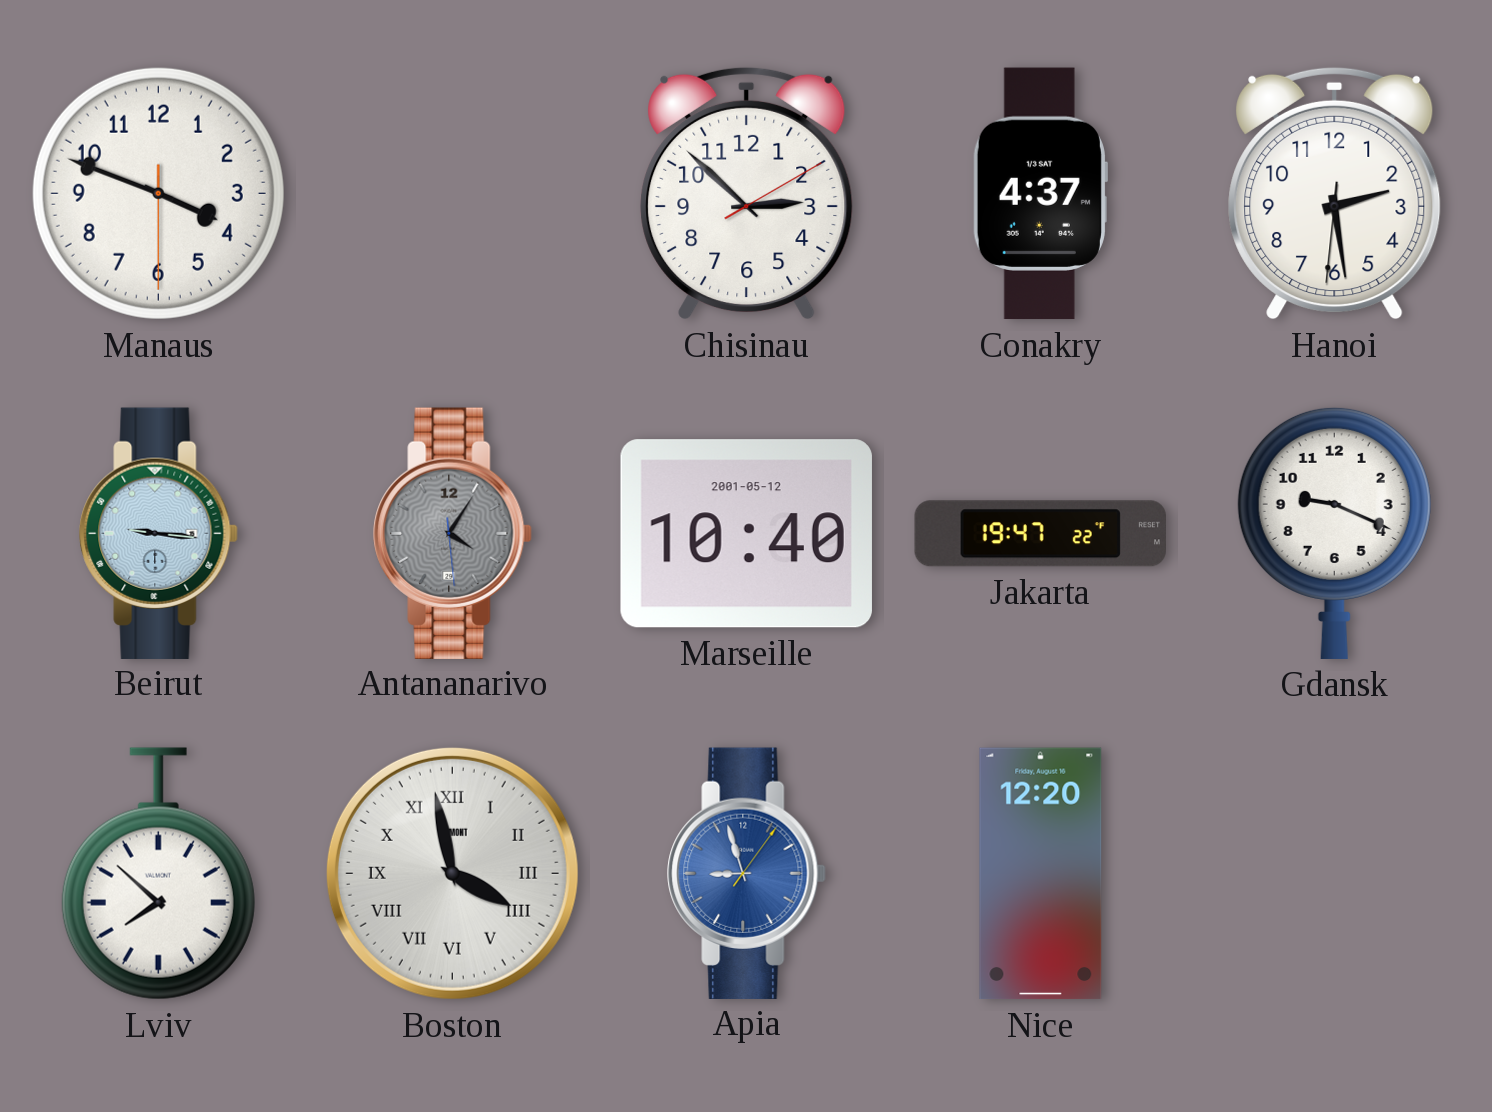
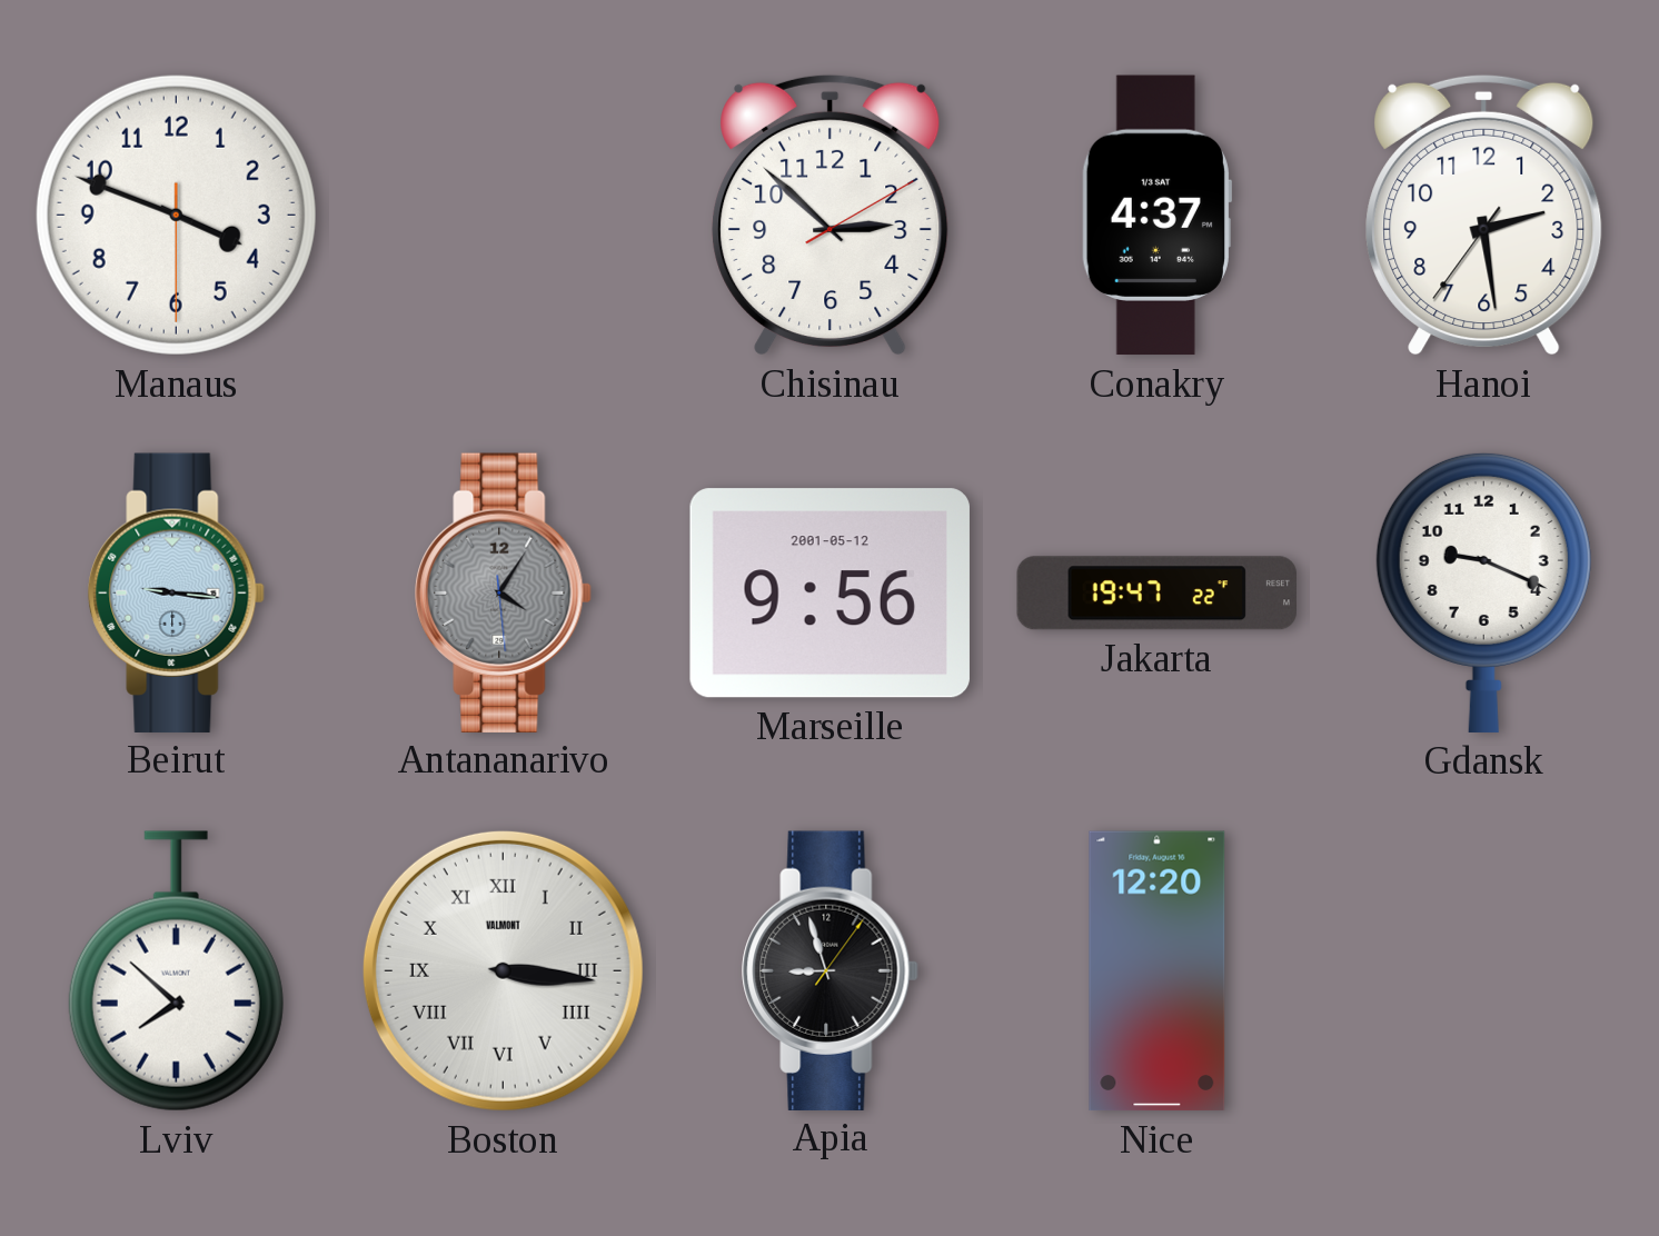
Hanoi: 2:28:31 -> 2:28:36
Marseille: 10:40 -> 9:56
Boston: 3:58 -> 3:16
Apia dial: blue -> black
